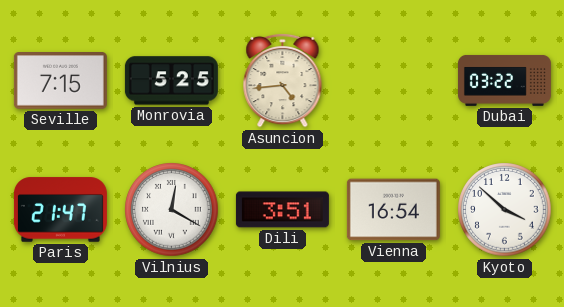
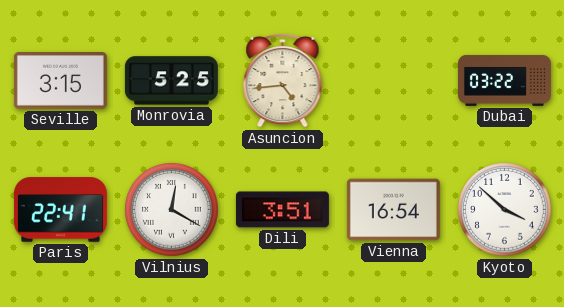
Seville: 7:15 -> 3:15
Paris: 21:47 -> 22:41
